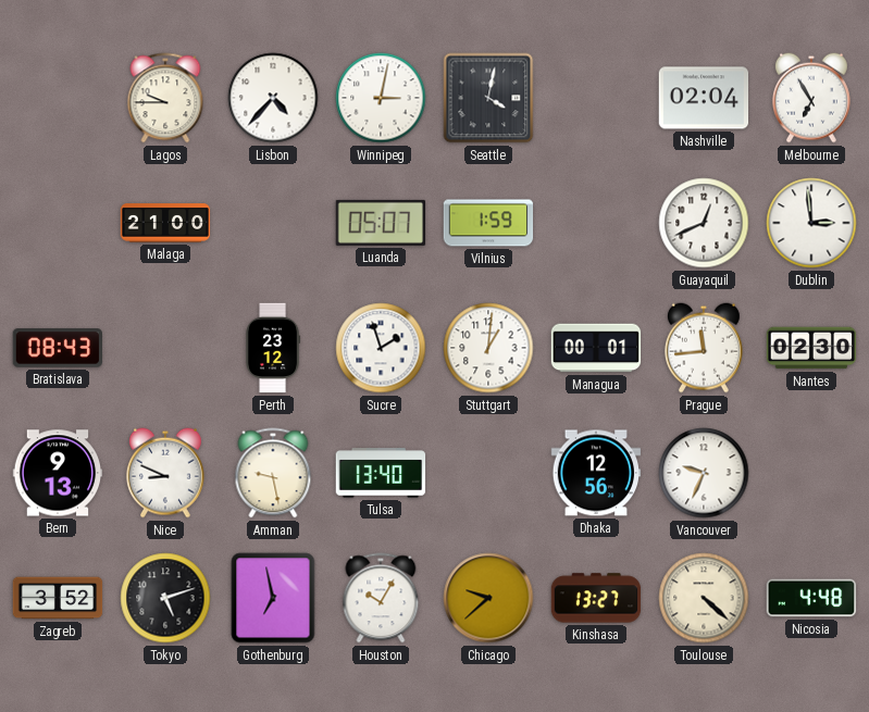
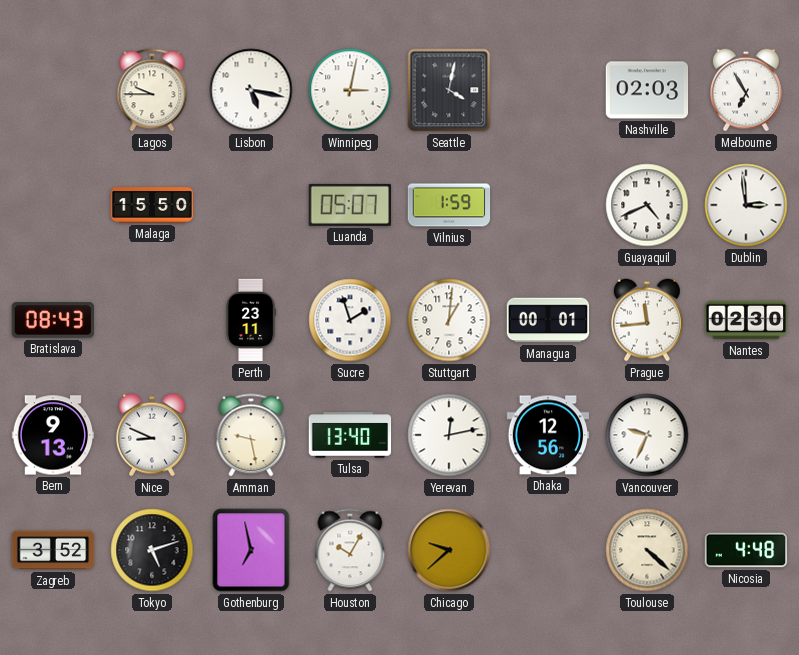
Lisbon: 4:37 -> 5:17
Nashville: 02:04 -> 02:03
Malaga: 21:00 -> 15:50
Guayaquil: 12:41 -> 4:41
Perth: 23:12 -> 23:11
Yerevan: none -> 12:13
Kinshasa: 13:27 -> none
